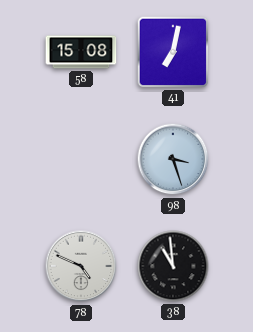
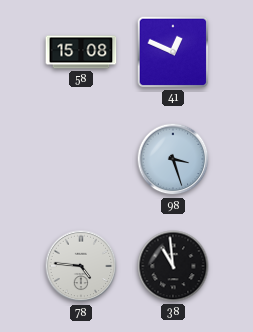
41: 7:02 -> 12:49
78: 4:49 -> 4:46
